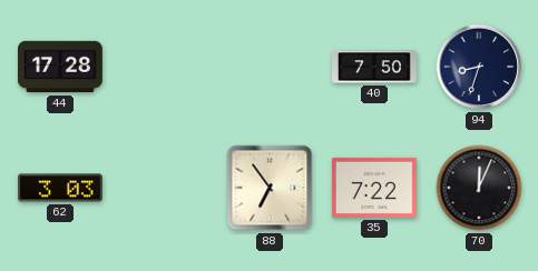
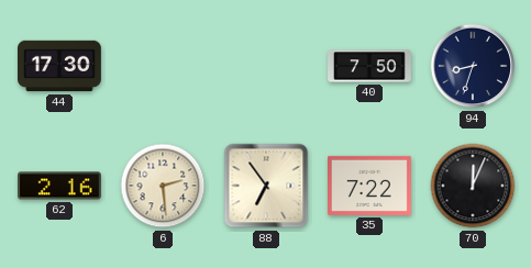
44: 17:28 -> 17:30
62: 3:03 -> 2:16
6: none -> 2:29
